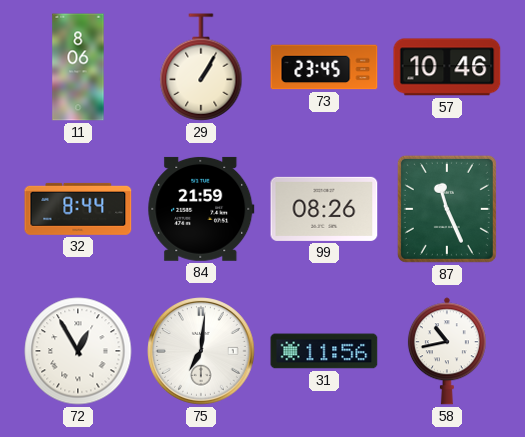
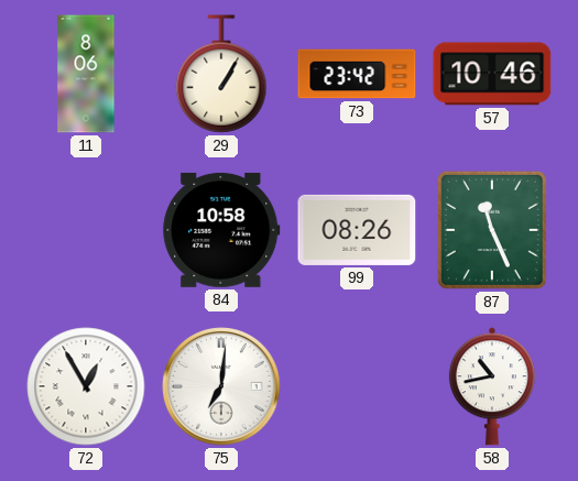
73: 23:45 -> 23:42
32: 8:44 -> none
84: 21:59 -> 10:58
31: 11:56 -> none
